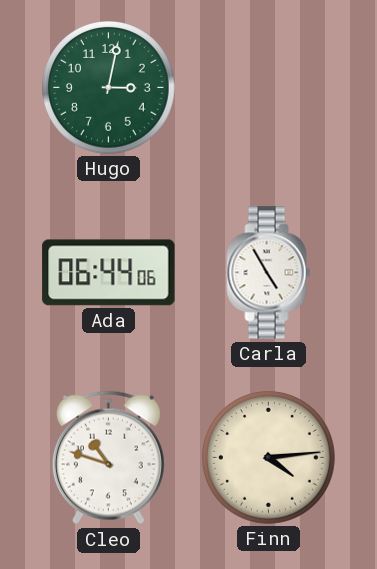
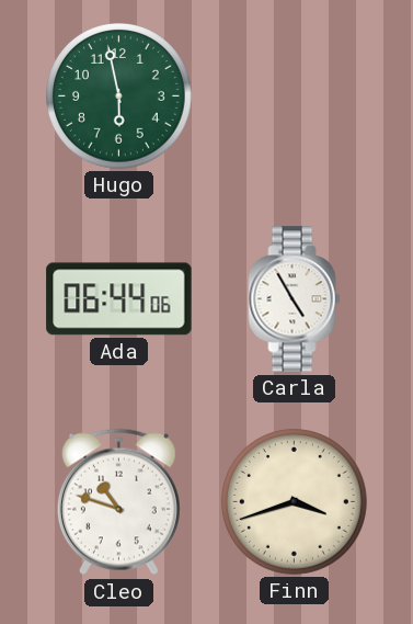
Hugo: 3:02 -> 5:58
Finn: 4:14 -> 3:42
